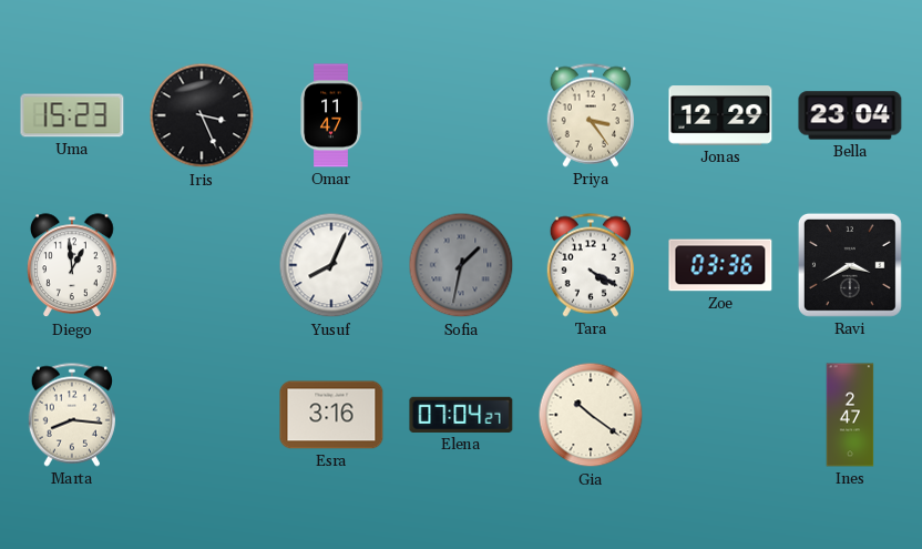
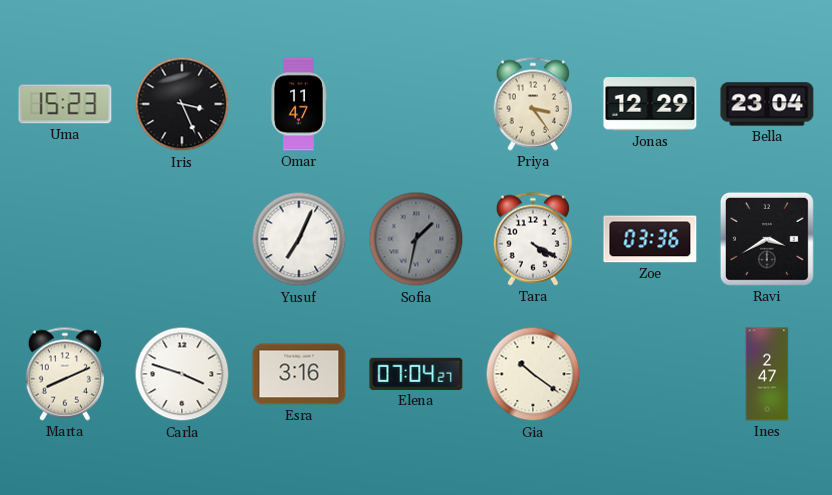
Diego: 12:59 -> none
Yusuf: 8:04 -> 7:04
Marta: 8:16 -> 8:11
Carla: none -> 3:48
